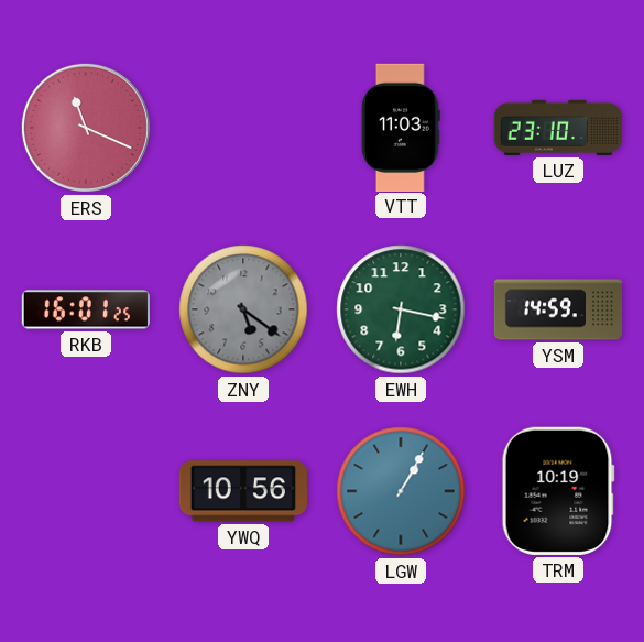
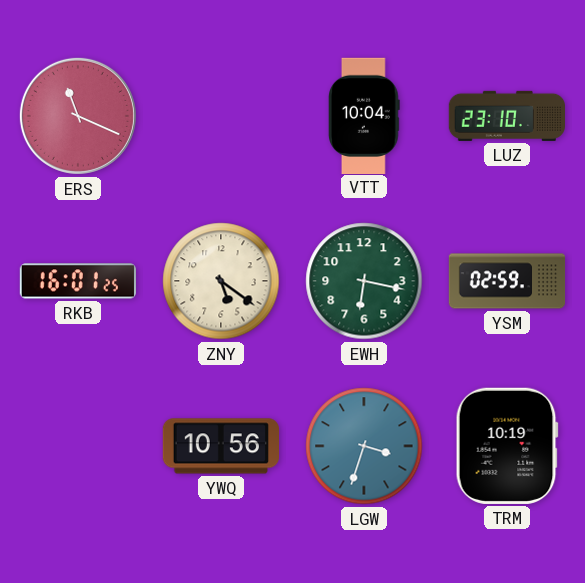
VTT: 11:03 -> 10:04
ZNY dial: grey -> cream
YSM: 14:59 -> 02:59
LGW: 1:05 -> 3:33
